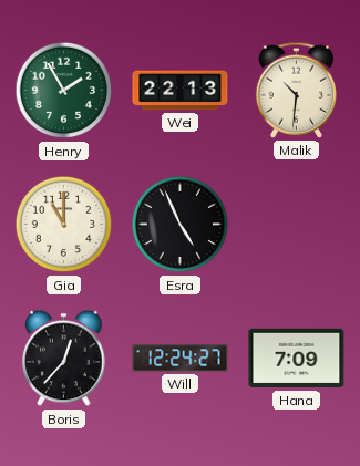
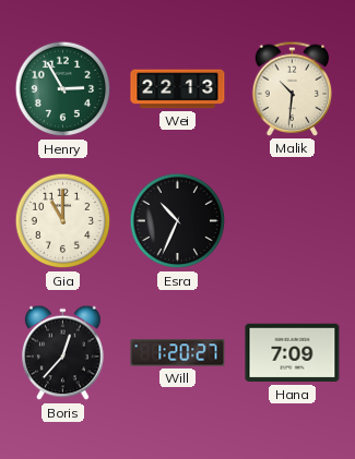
Henry: 1:55 -> 2:55
Esra: 4:56 -> 10:34
Will: 12:24 -> 1:20
